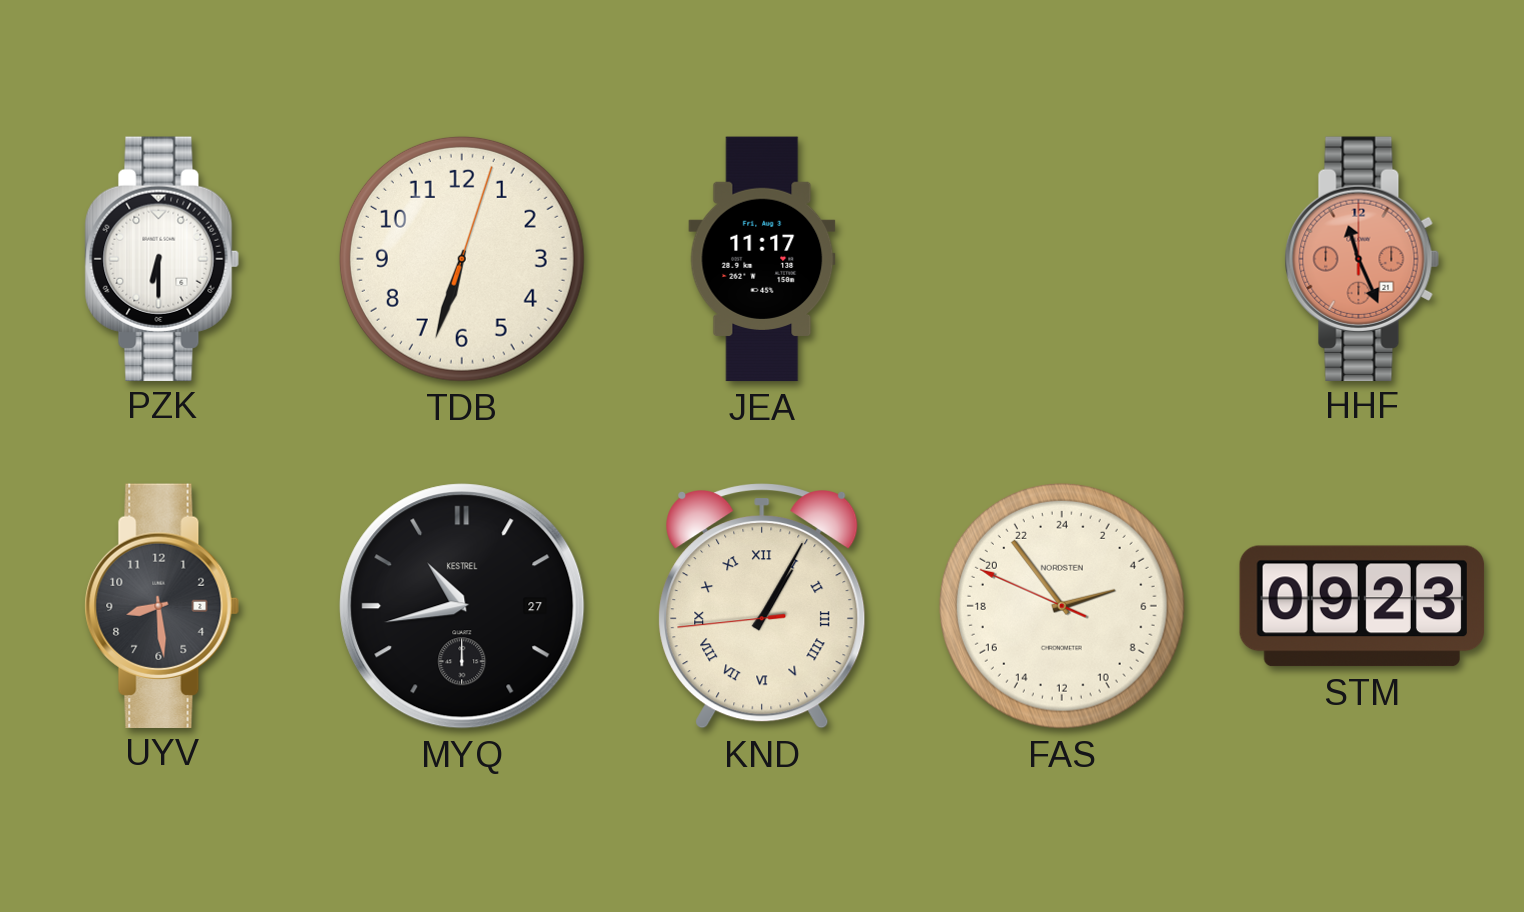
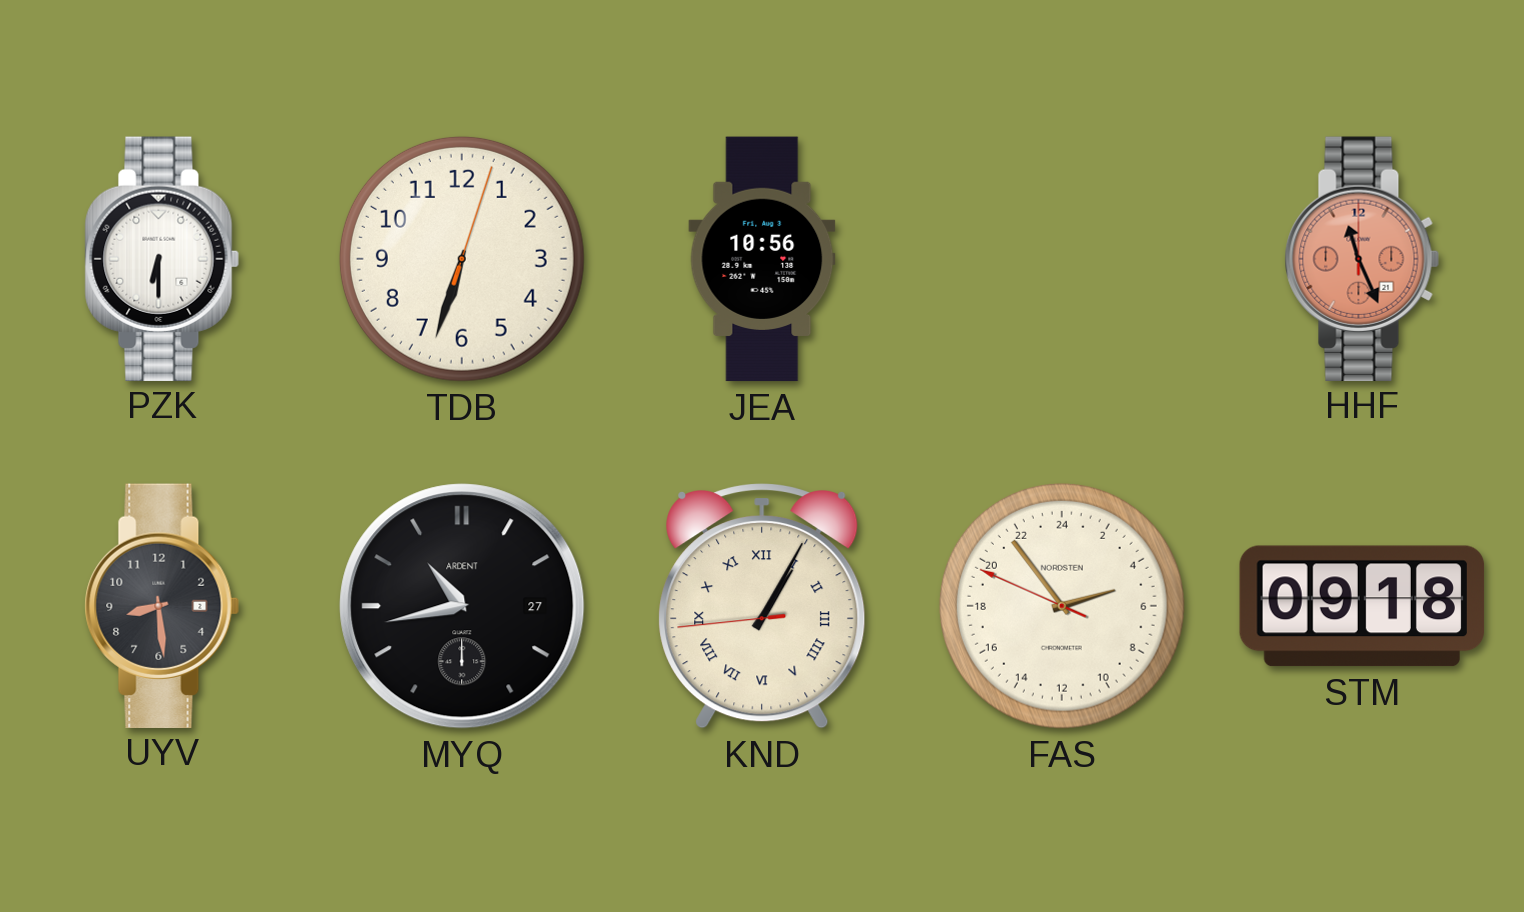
JEA: 11:17 -> 10:56
MYQ brand: KESTREL -> ARDENT
STM: 09:23 -> 09:18
